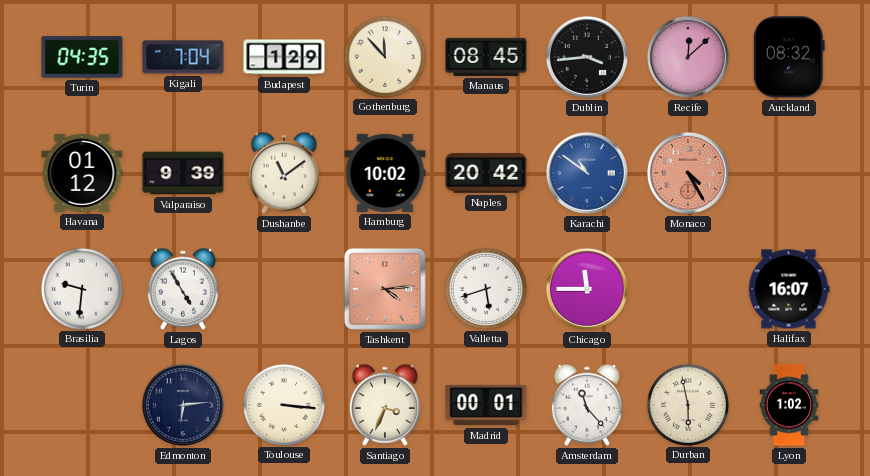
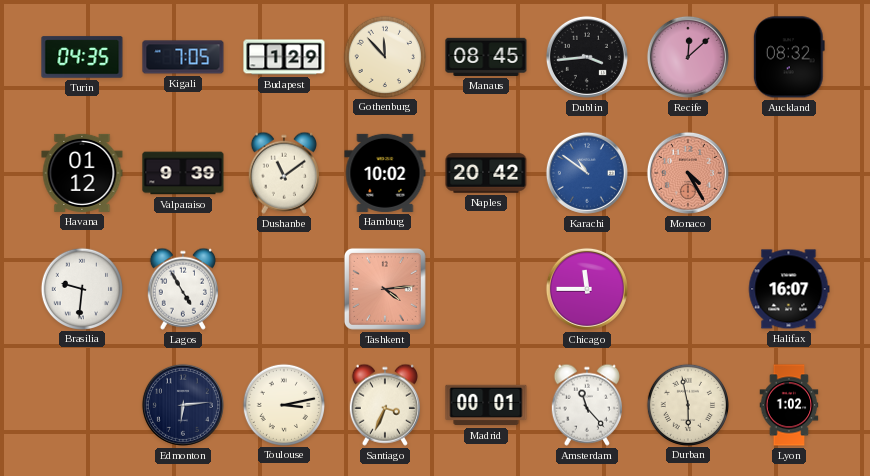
Kigali: 7:04 -> 7:05
Valletta: 5:42 -> none
Toulouse: 3:16 -> 3:13
